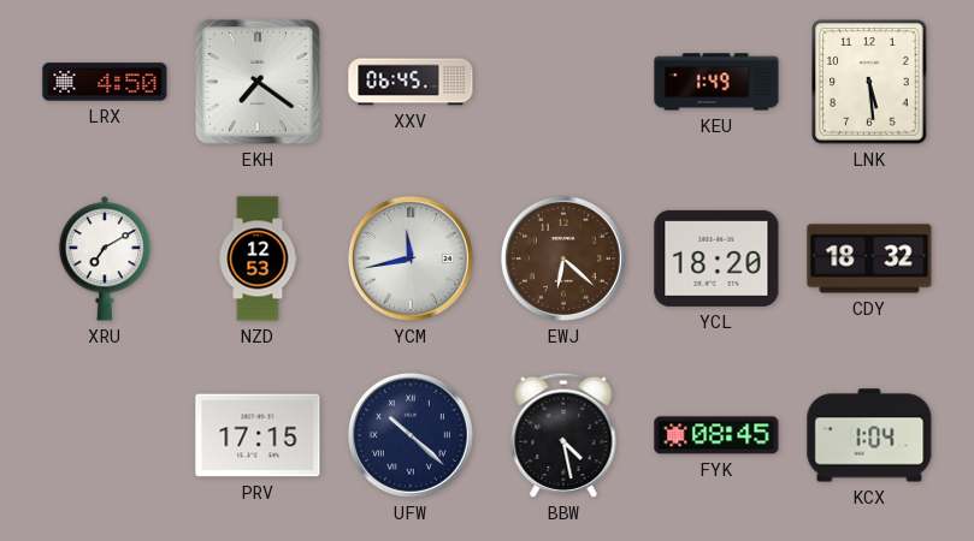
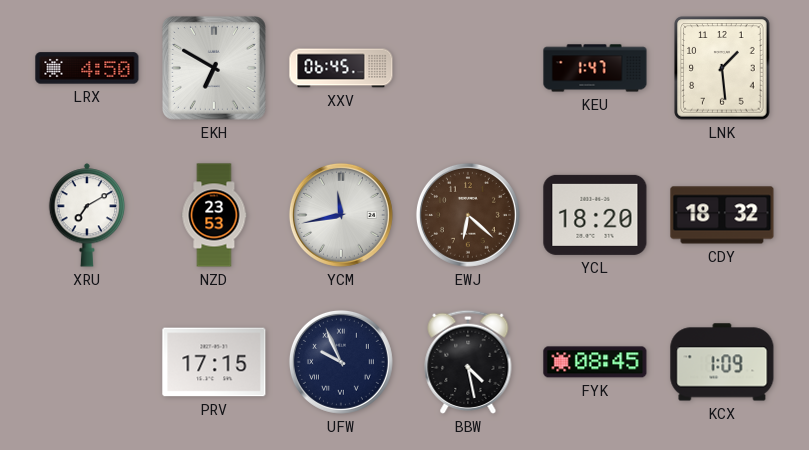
EKH: 7:21 -> 6:50
KEU: 1:49 -> 1:47
LNK: 5:29 -> 1:29
NZD: 12:53 -> 23:53
UFW: 10:22 -> 9:56
KCX: 1:04 -> 1:09
